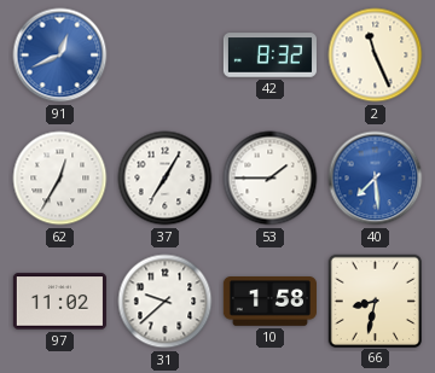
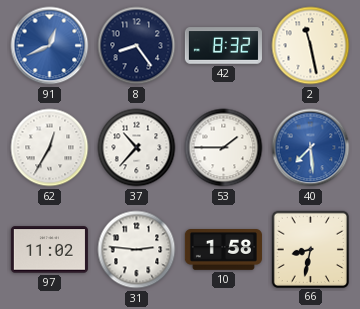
8: none -> 8:24
2: 11:26 -> 11:28
37: 7:05 -> 10:37
31: 9:38 -> 2:46
